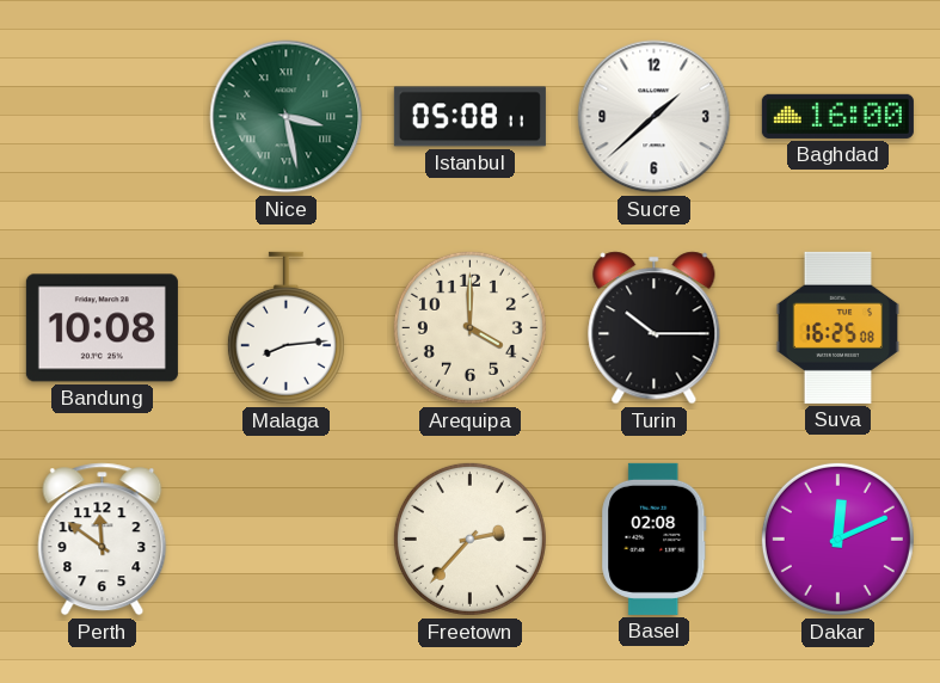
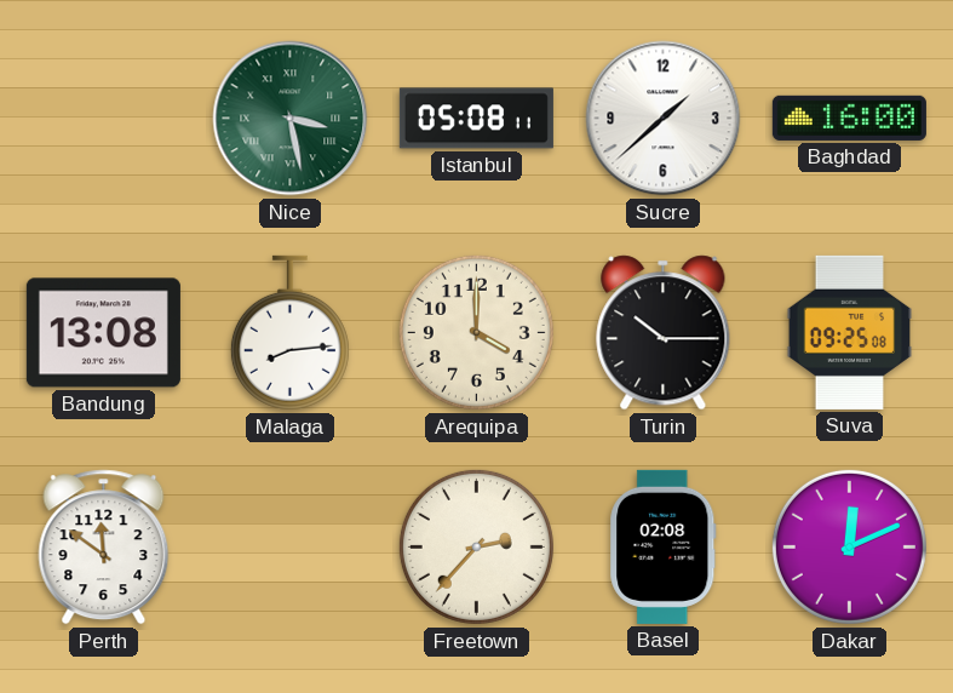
Bandung: 10:08 -> 13:08
Suva: 16:25 -> 09:25
